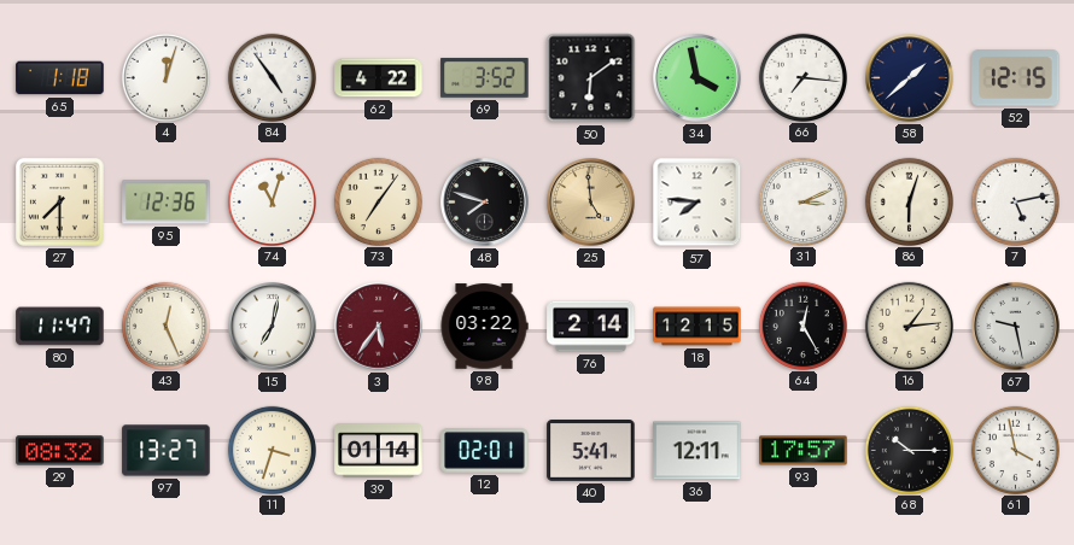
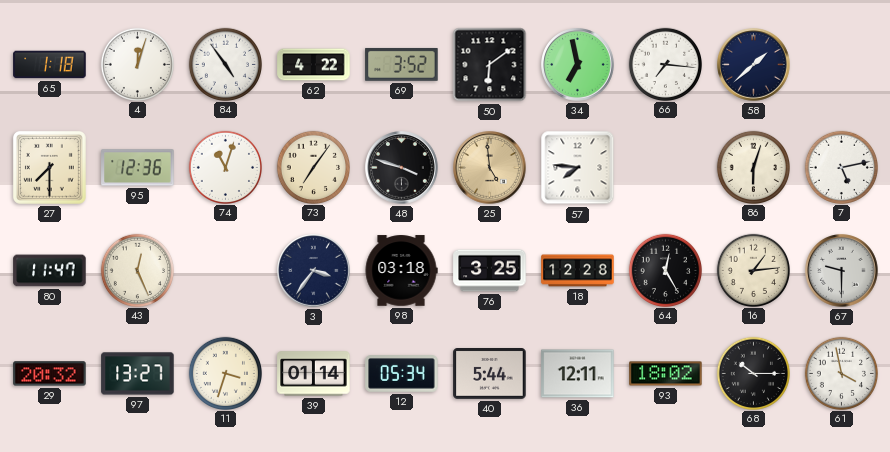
34: 3:58 -> 6:58
52: 12:15 -> none
48: 7:48 -> 3:48
31: 3:11 -> none
15: 7:02 -> none
3: 5:36 -> 3:36
3 dial: burgundy -> navy
98: 03:22 -> 03:18
76: 2:14 -> 3:25
18: 12:15 -> 12:28
67: 9:28 -> 9:30
29: 08:32 -> 20:32
12: 02:01 -> 05:34
40: 5:41 -> 5:44
93: 17:57 -> 18:02
